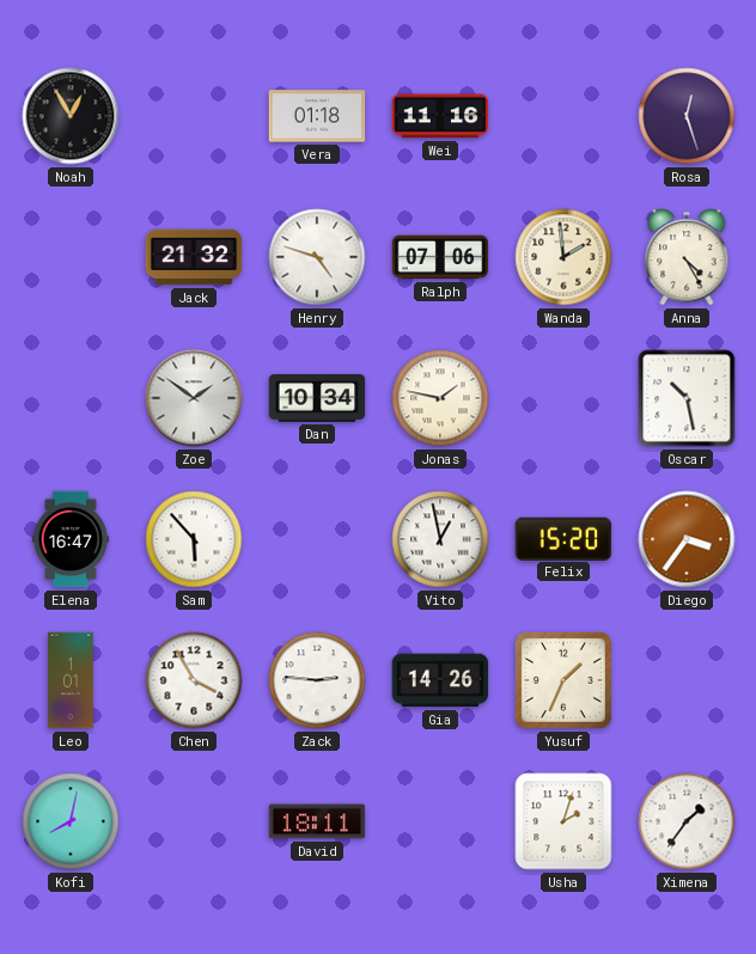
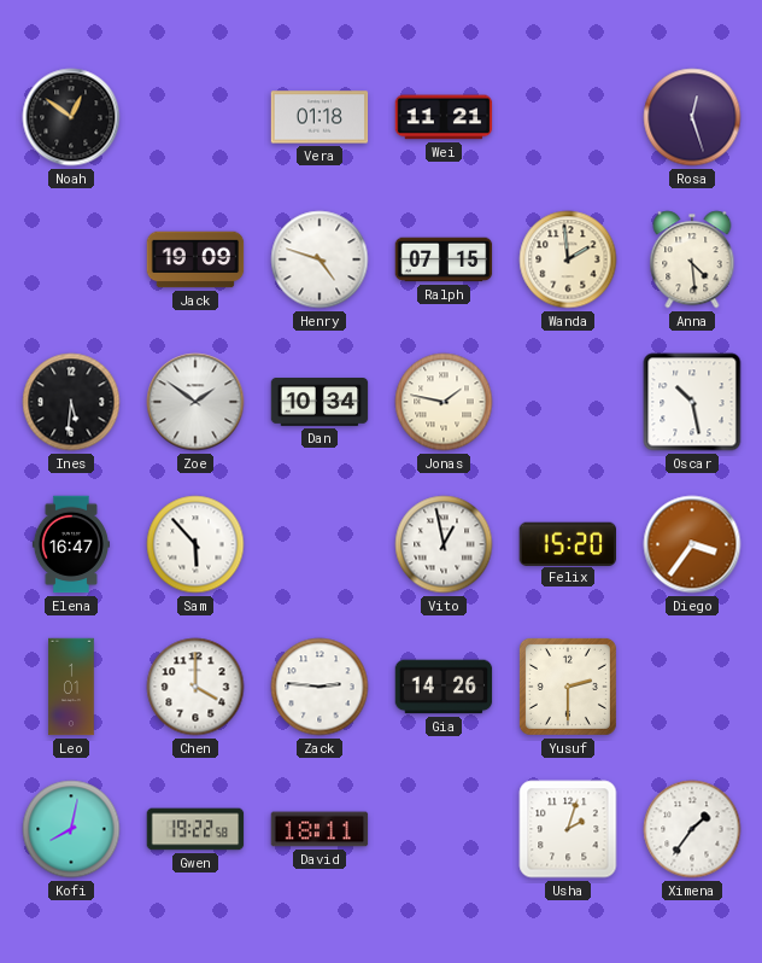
Noah: 12:55 -> 12:51
Wei: 11:16 -> 11:21
Jack: 21:32 -> 19:09
Ralph: 07:06 -> 07:15
Anna: 4:25 -> 4:29
Ines: none -> 5:31
Chen: 3:55 -> 4:00
Yusuf: 1:34 -> 2:30
Gwen: none -> 19:22
